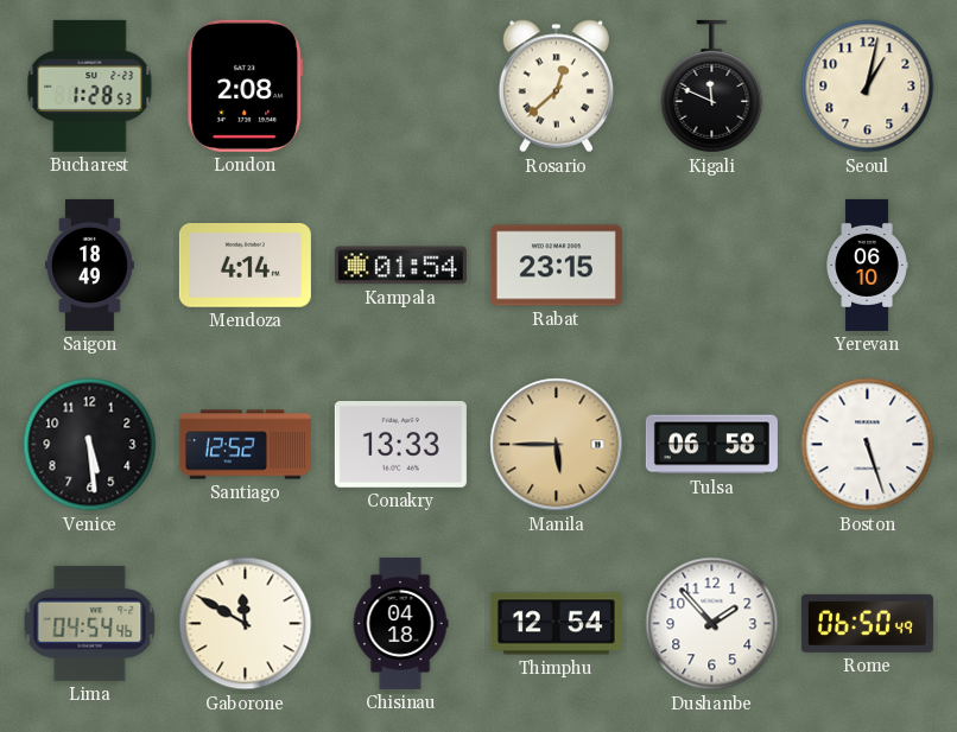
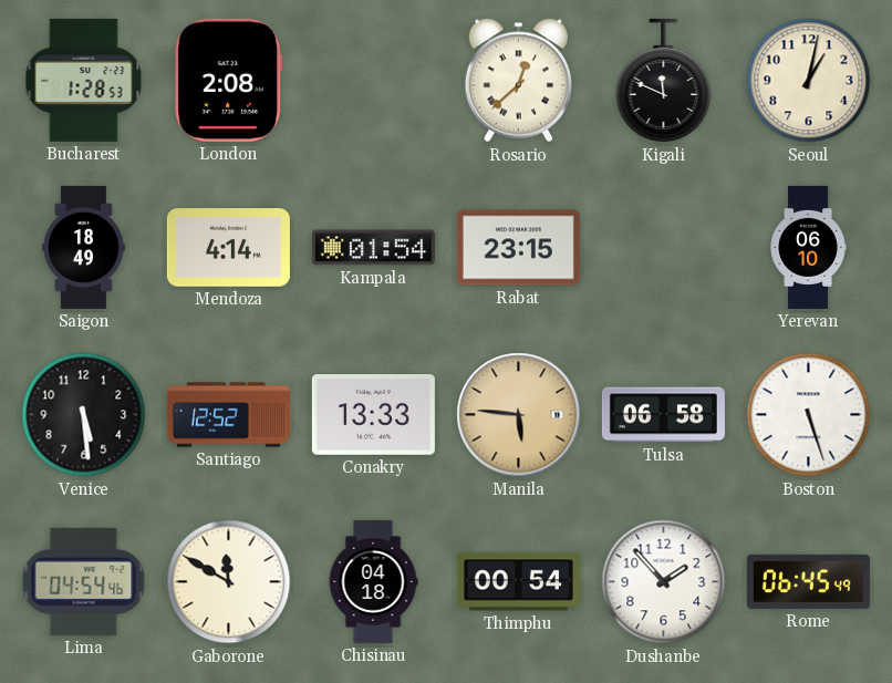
Manila: 5:45 -> 5:46
Thimphu: 12:54 -> 00:54
Rome: 06:50 -> 06:45
